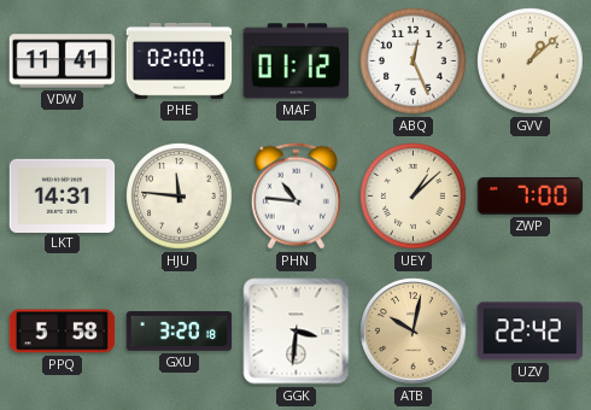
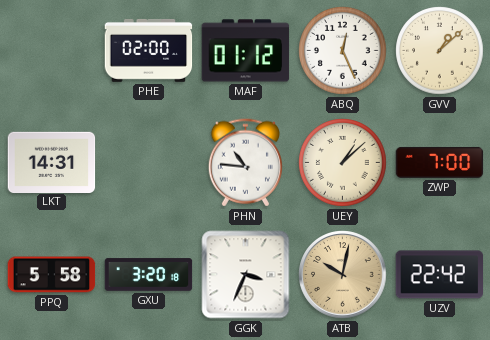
VDW: 11:41 -> none
HJU: 11:46 -> none
GGK: 3:31 -> 3:34
